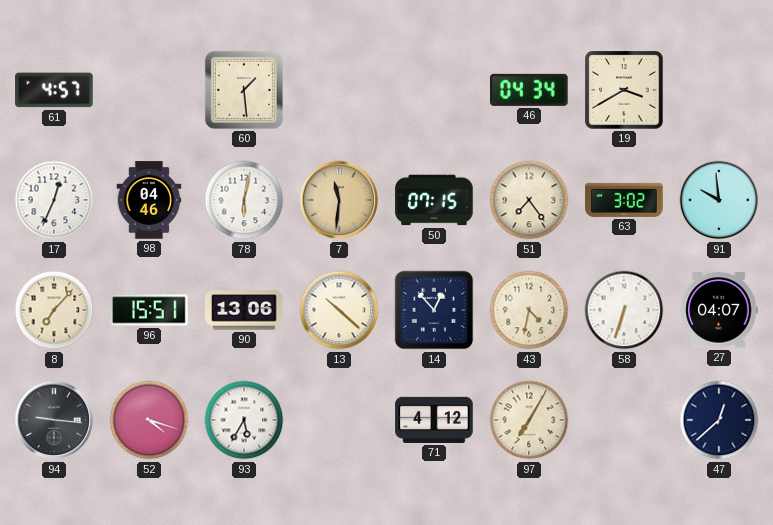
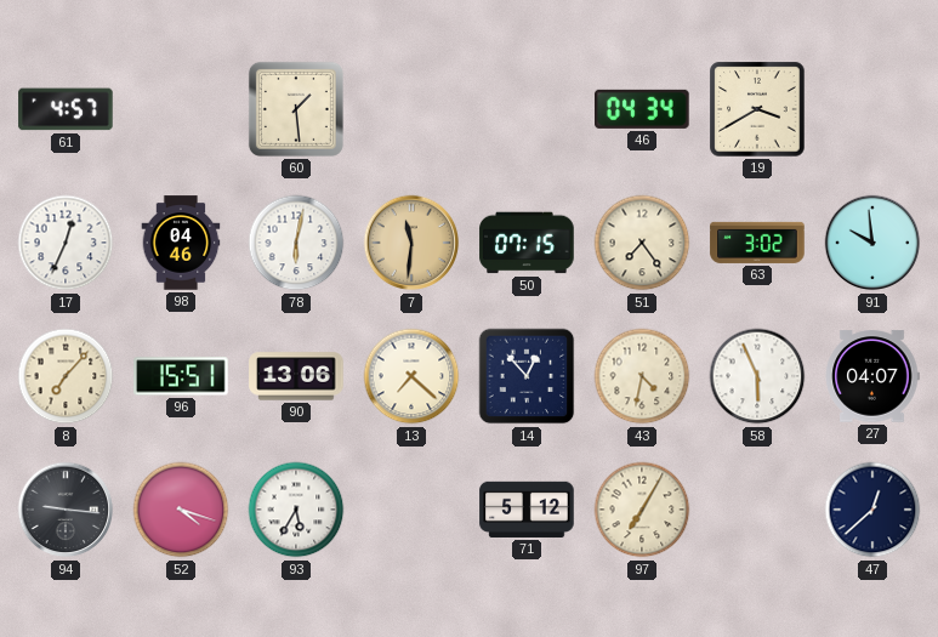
13: 10:22 -> 7:22
58: 6:33 -> 5:56
71: 4:12 -> 5:12
